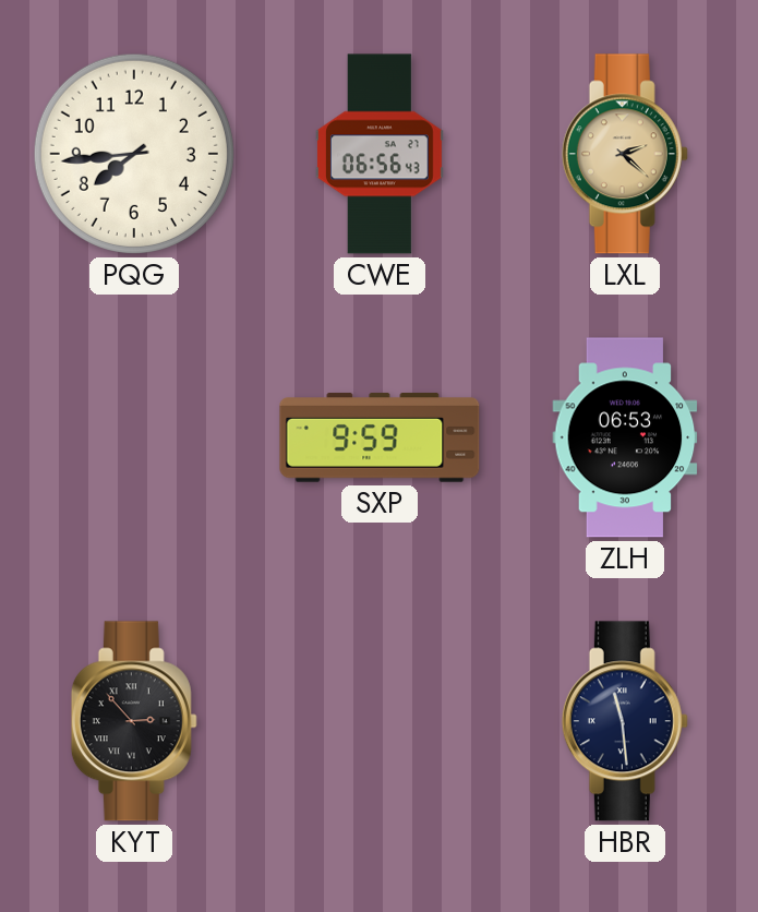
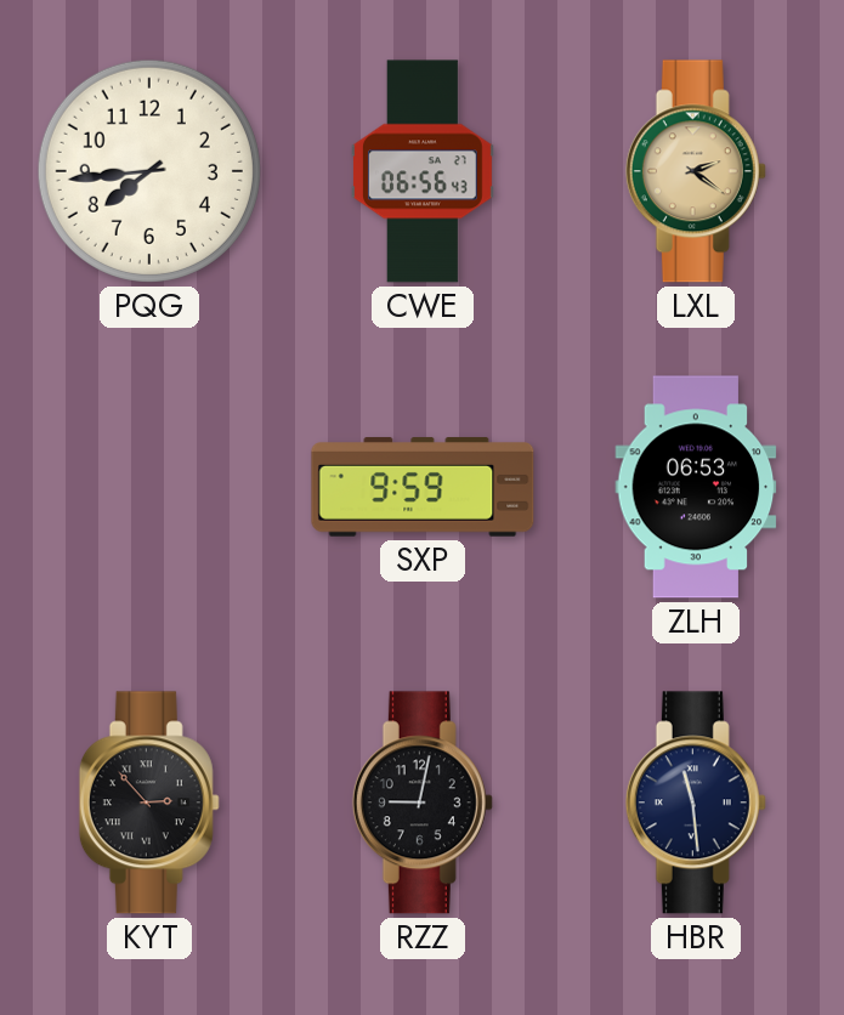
LXL: 2:22 -> 2:21
RZZ: none -> 9:02
